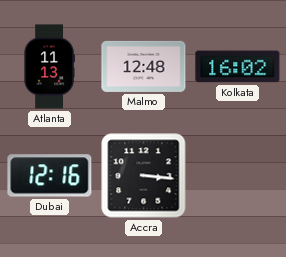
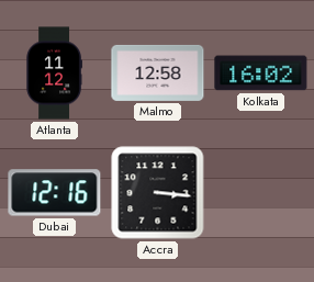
Atlanta: 11:13 -> 11:12
Malmo: 12:48 -> 12:58
